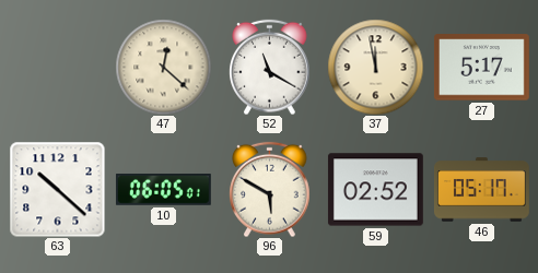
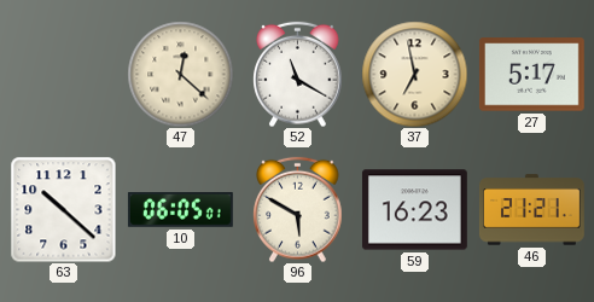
37: 11:58 -> 6:58
59: 02:52 -> 16:23
46: 05:17 -> 21:21
